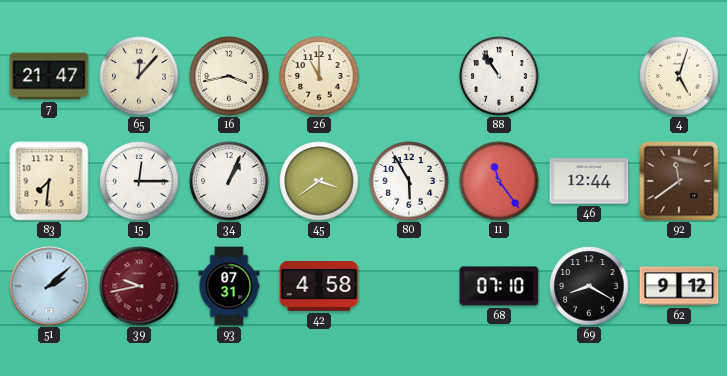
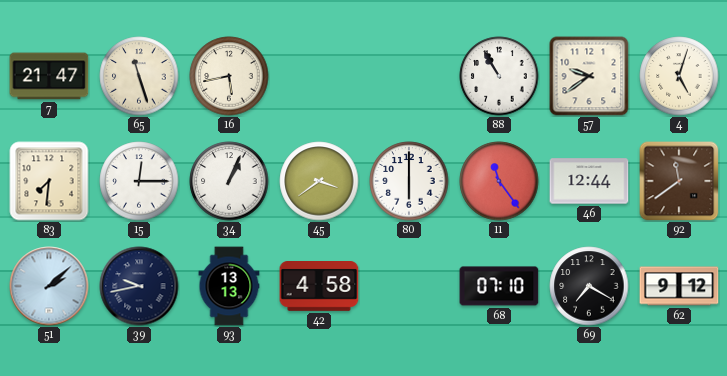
65: 12:07 -> 11:27
16: 3:43 -> 5:43
26: 11:00 -> none
88: 10:54 -> 10:55
57: none -> 9:39
80: 5:55 -> 6:00
39 dial: burgundy -> navy
93: 07:31 -> 13:13
69: 8:20 -> 7:20
